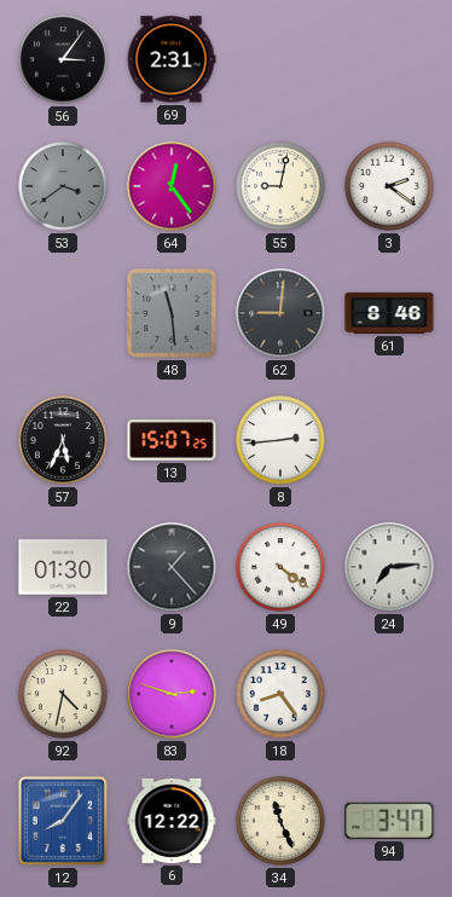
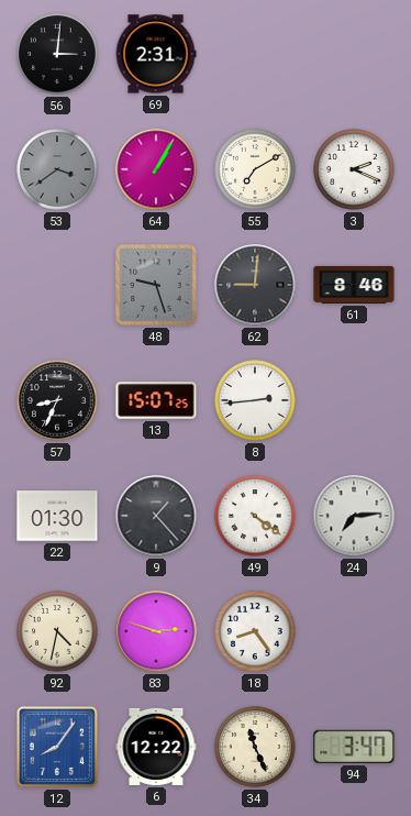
56: 3:06 -> 3:01
64: 12:24 -> 1:05
55: 9:02 -> 7:10
3: 2:21 -> 2:19
48: 11:29 -> 9:27
57: 5:34 -> 8:34
